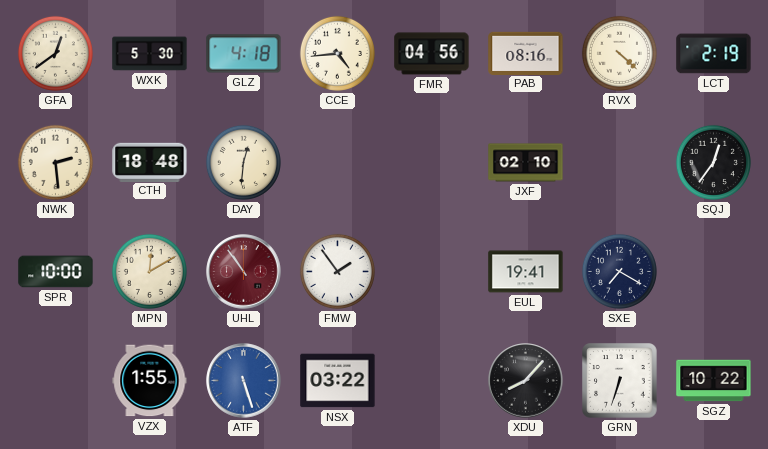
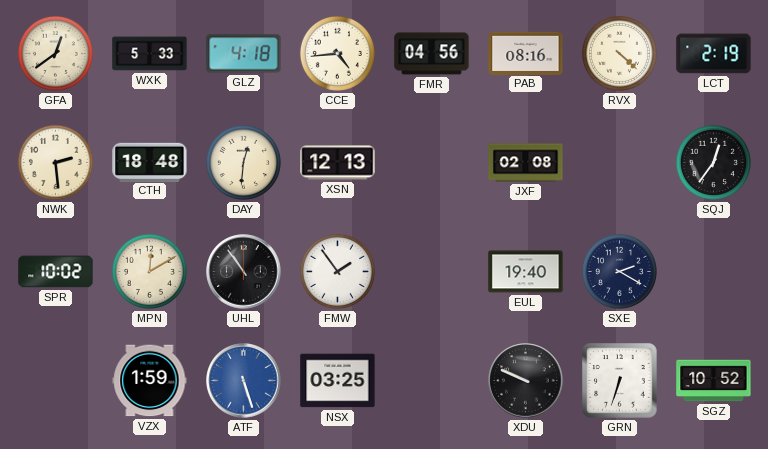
WXK: 5:30 -> 5:33
XSN: none -> 12:13
JXF: 02:10 -> 02:08
SPR: 10:00 -> 10:02
UHL dial: burgundy -> black
EUL: 19:41 -> 19:40
SXE: 7:20 -> 2:20
VZX: 1:55 -> 1:59
NSX: 03:22 -> 03:25
XDU: 8:07 -> 9:49
SGZ: 10:22 -> 10:52
